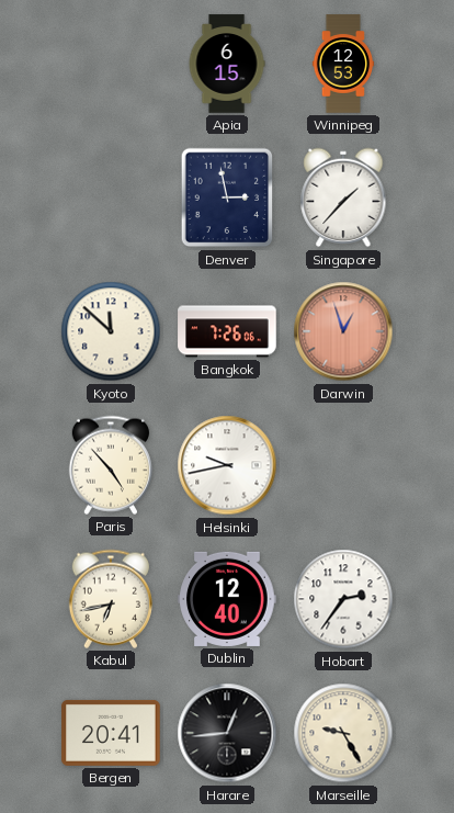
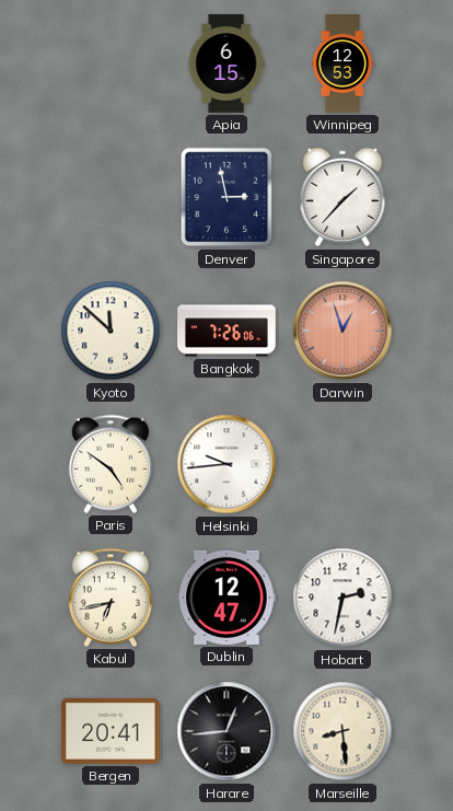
Paris: 4:53 -> 4:51
Helsinki: 9:43 -> 9:44
Dublin: 12:40 -> 12:47
Hobart: 2:36 -> 2:32
Marseille: 9:25 -> 8:29
